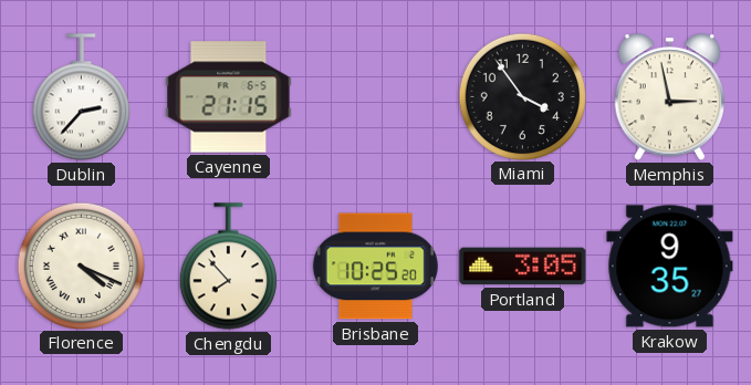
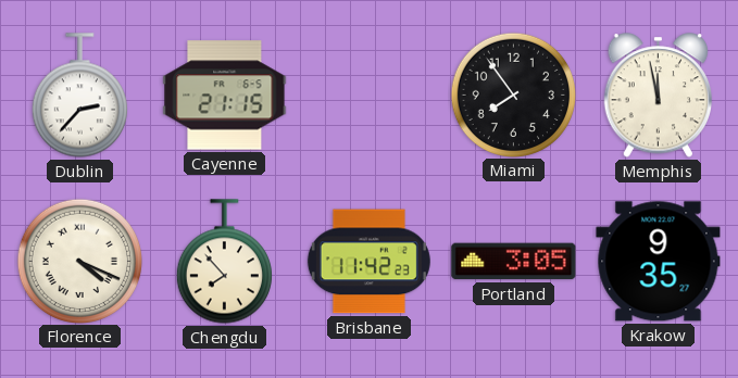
Miami: 3:54 -> 7:54
Memphis: 2:58 -> 11:58
Brisbane: 10:25 -> 11:42
